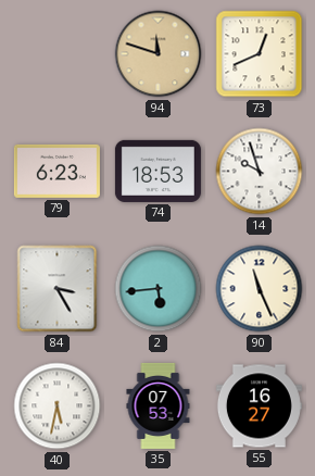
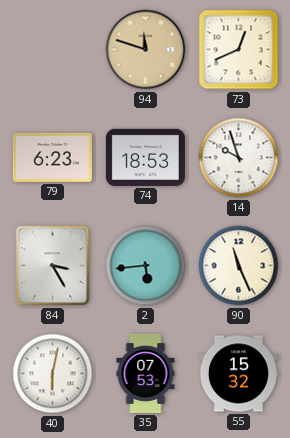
40: 5:32 -> 6:02
55: 16:27 -> 15:32
